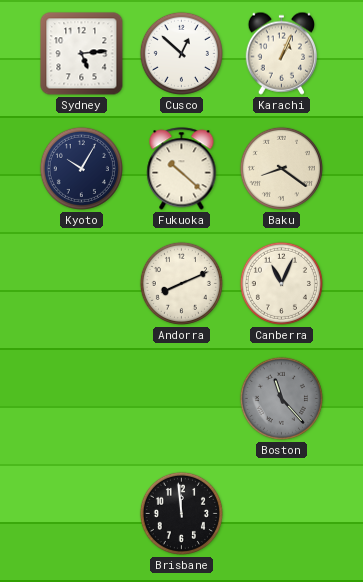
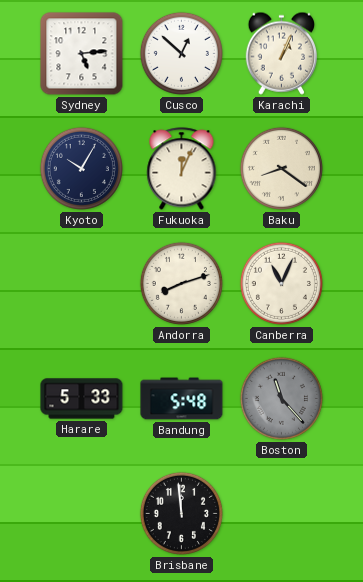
Fukuoka: 10:22 -> 12:04
Andorra: 8:11 -> 8:12
Harare: none -> 5:33
Bandung: none -> 5:48
